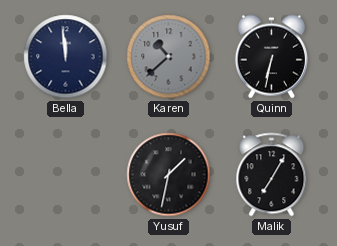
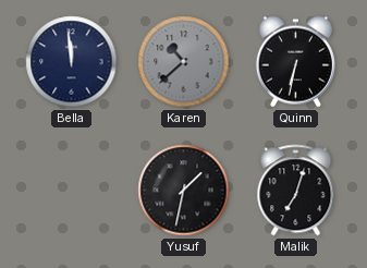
Malik: 7:05 -> 7:03
